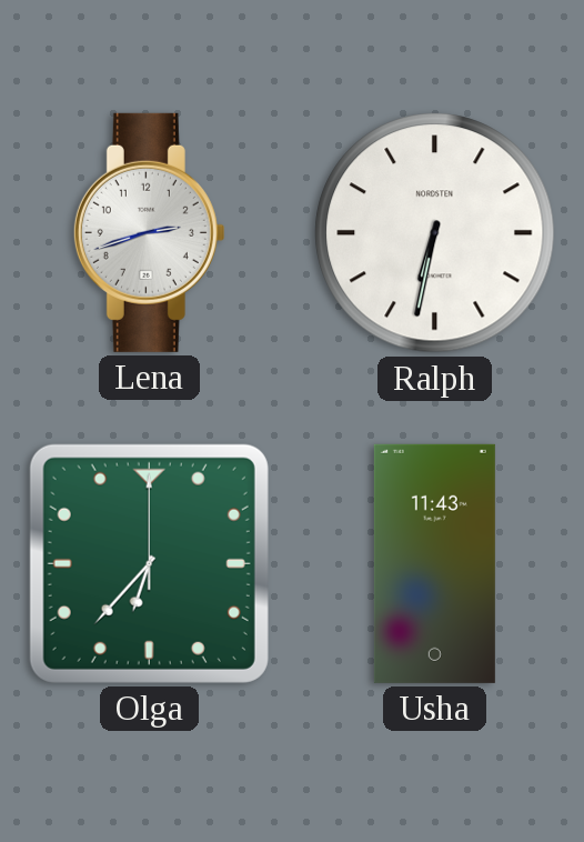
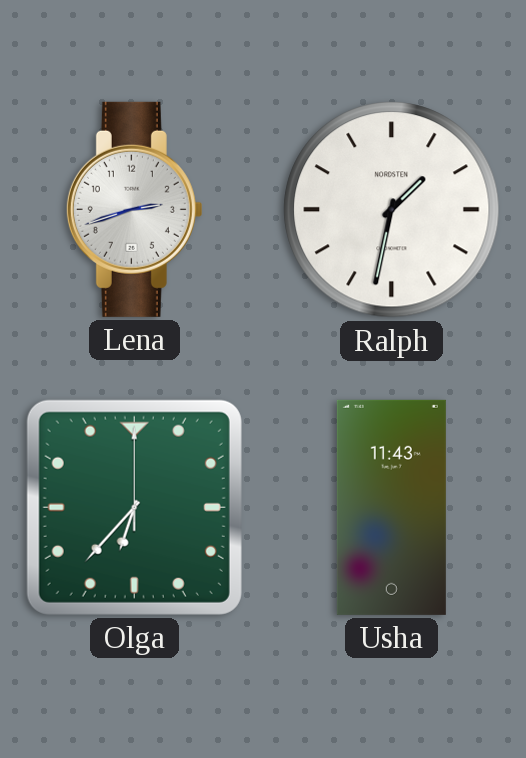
Ralph: 6:32 -> 1:32
